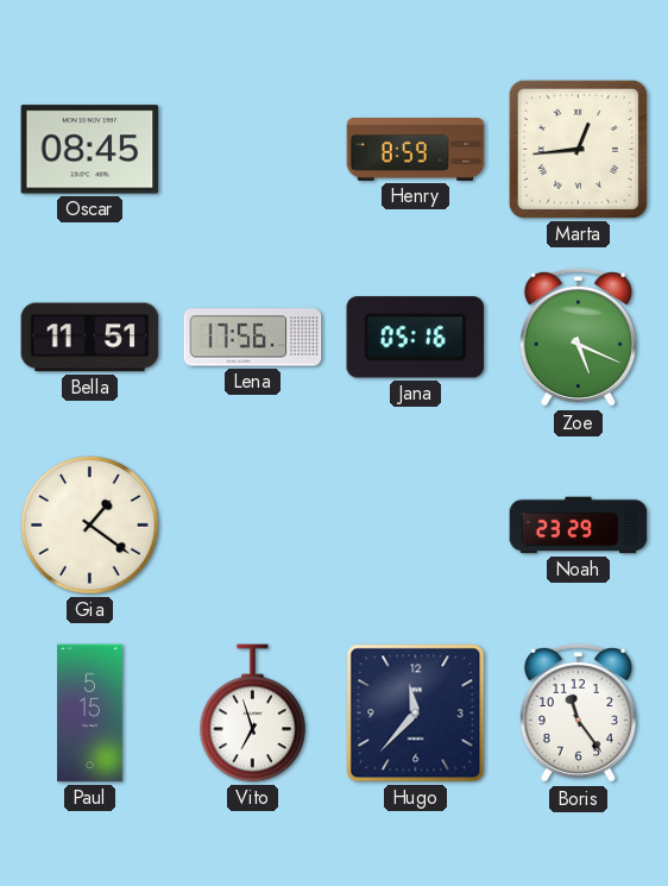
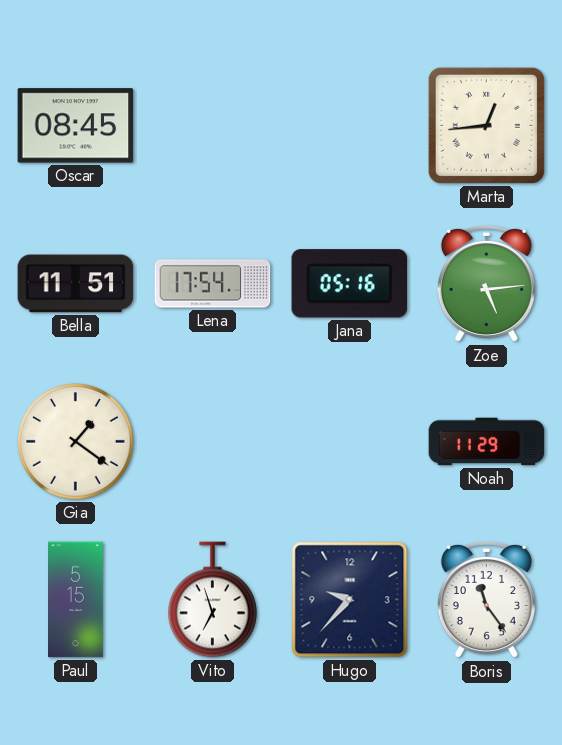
Henry: 8:59 -> none
Lena: 17:56 -> 17:54
Zoe: 5:19 -> 5:14
Noah: 23:29 -> 11:29
Hugo: 11:37 -> 9:37
